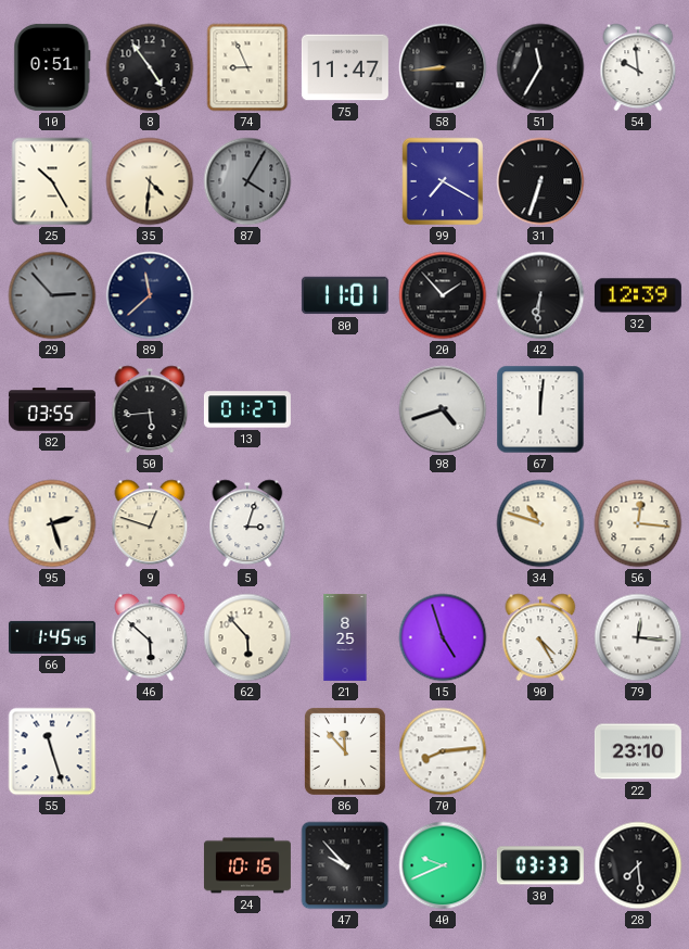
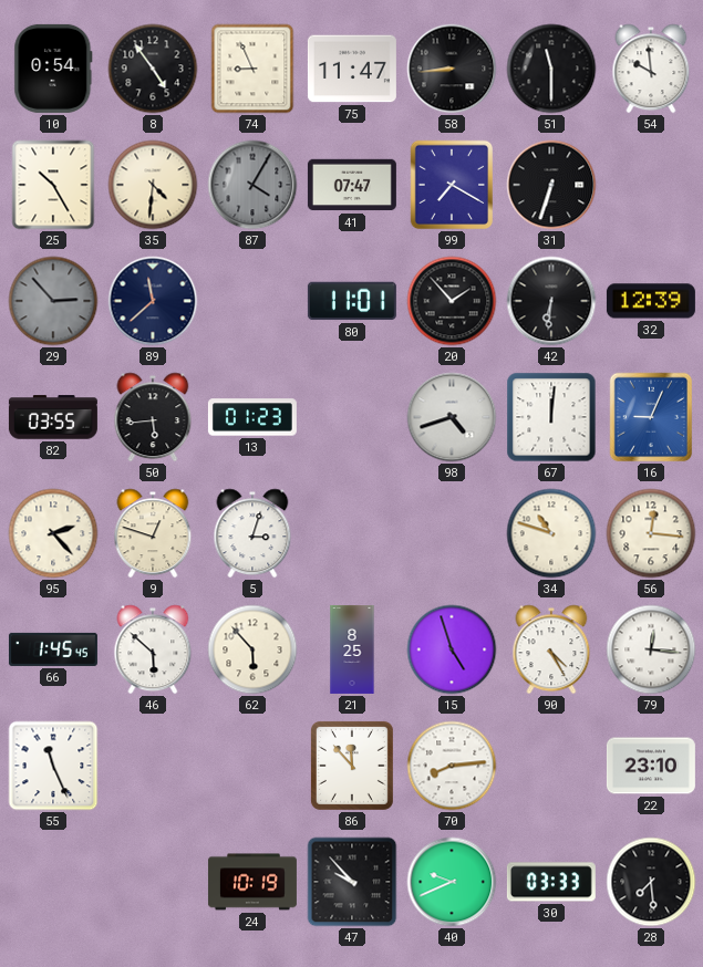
10: 0:51 -> 0:54
51: 11:35 -> 11:30
41: none -> 07:47
13: 01:27 -> 01:23
16: none -> 9:04
95: 2:27 -> 2:23
55: 11:27 -> 11:26
24: 10:16 -> 10:19
